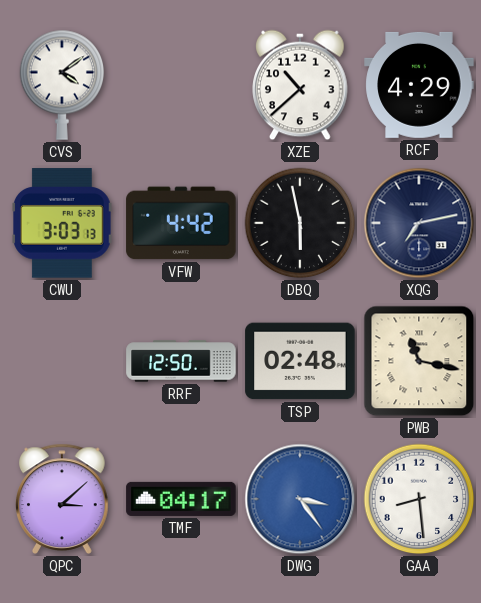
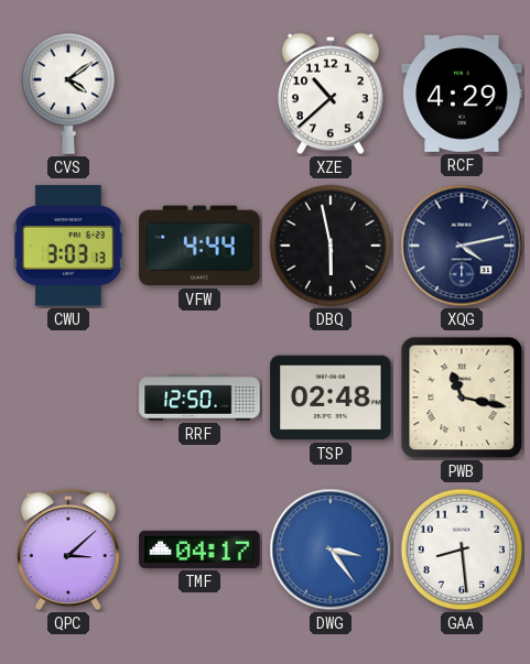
VFW: 4:42 -> 4:44
XQG: 7:13 -> 4:13
